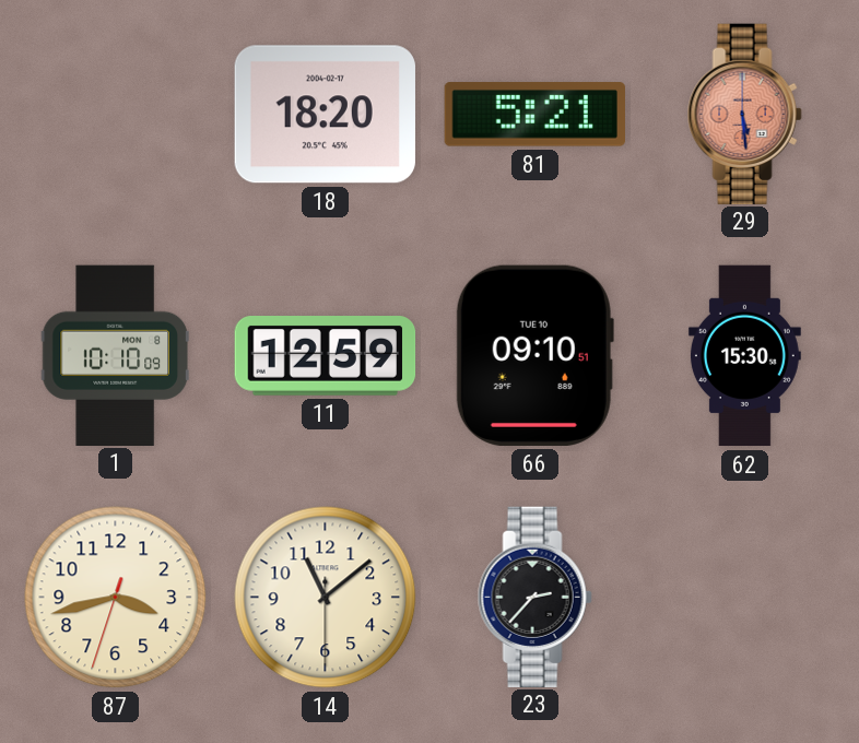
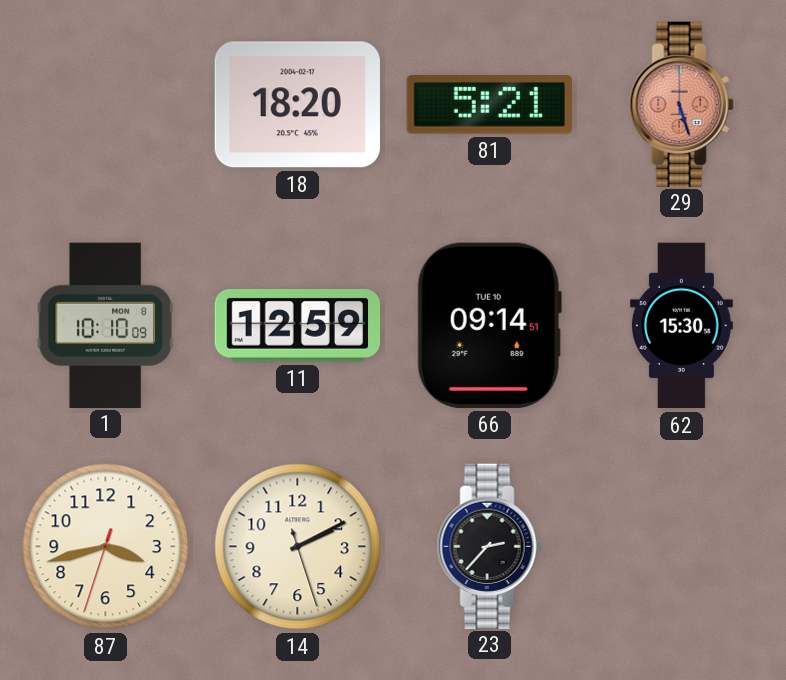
29: 5:29 -> 5:27
66: 09:10 -> 09:14
14: 11:08 -> 2:10
